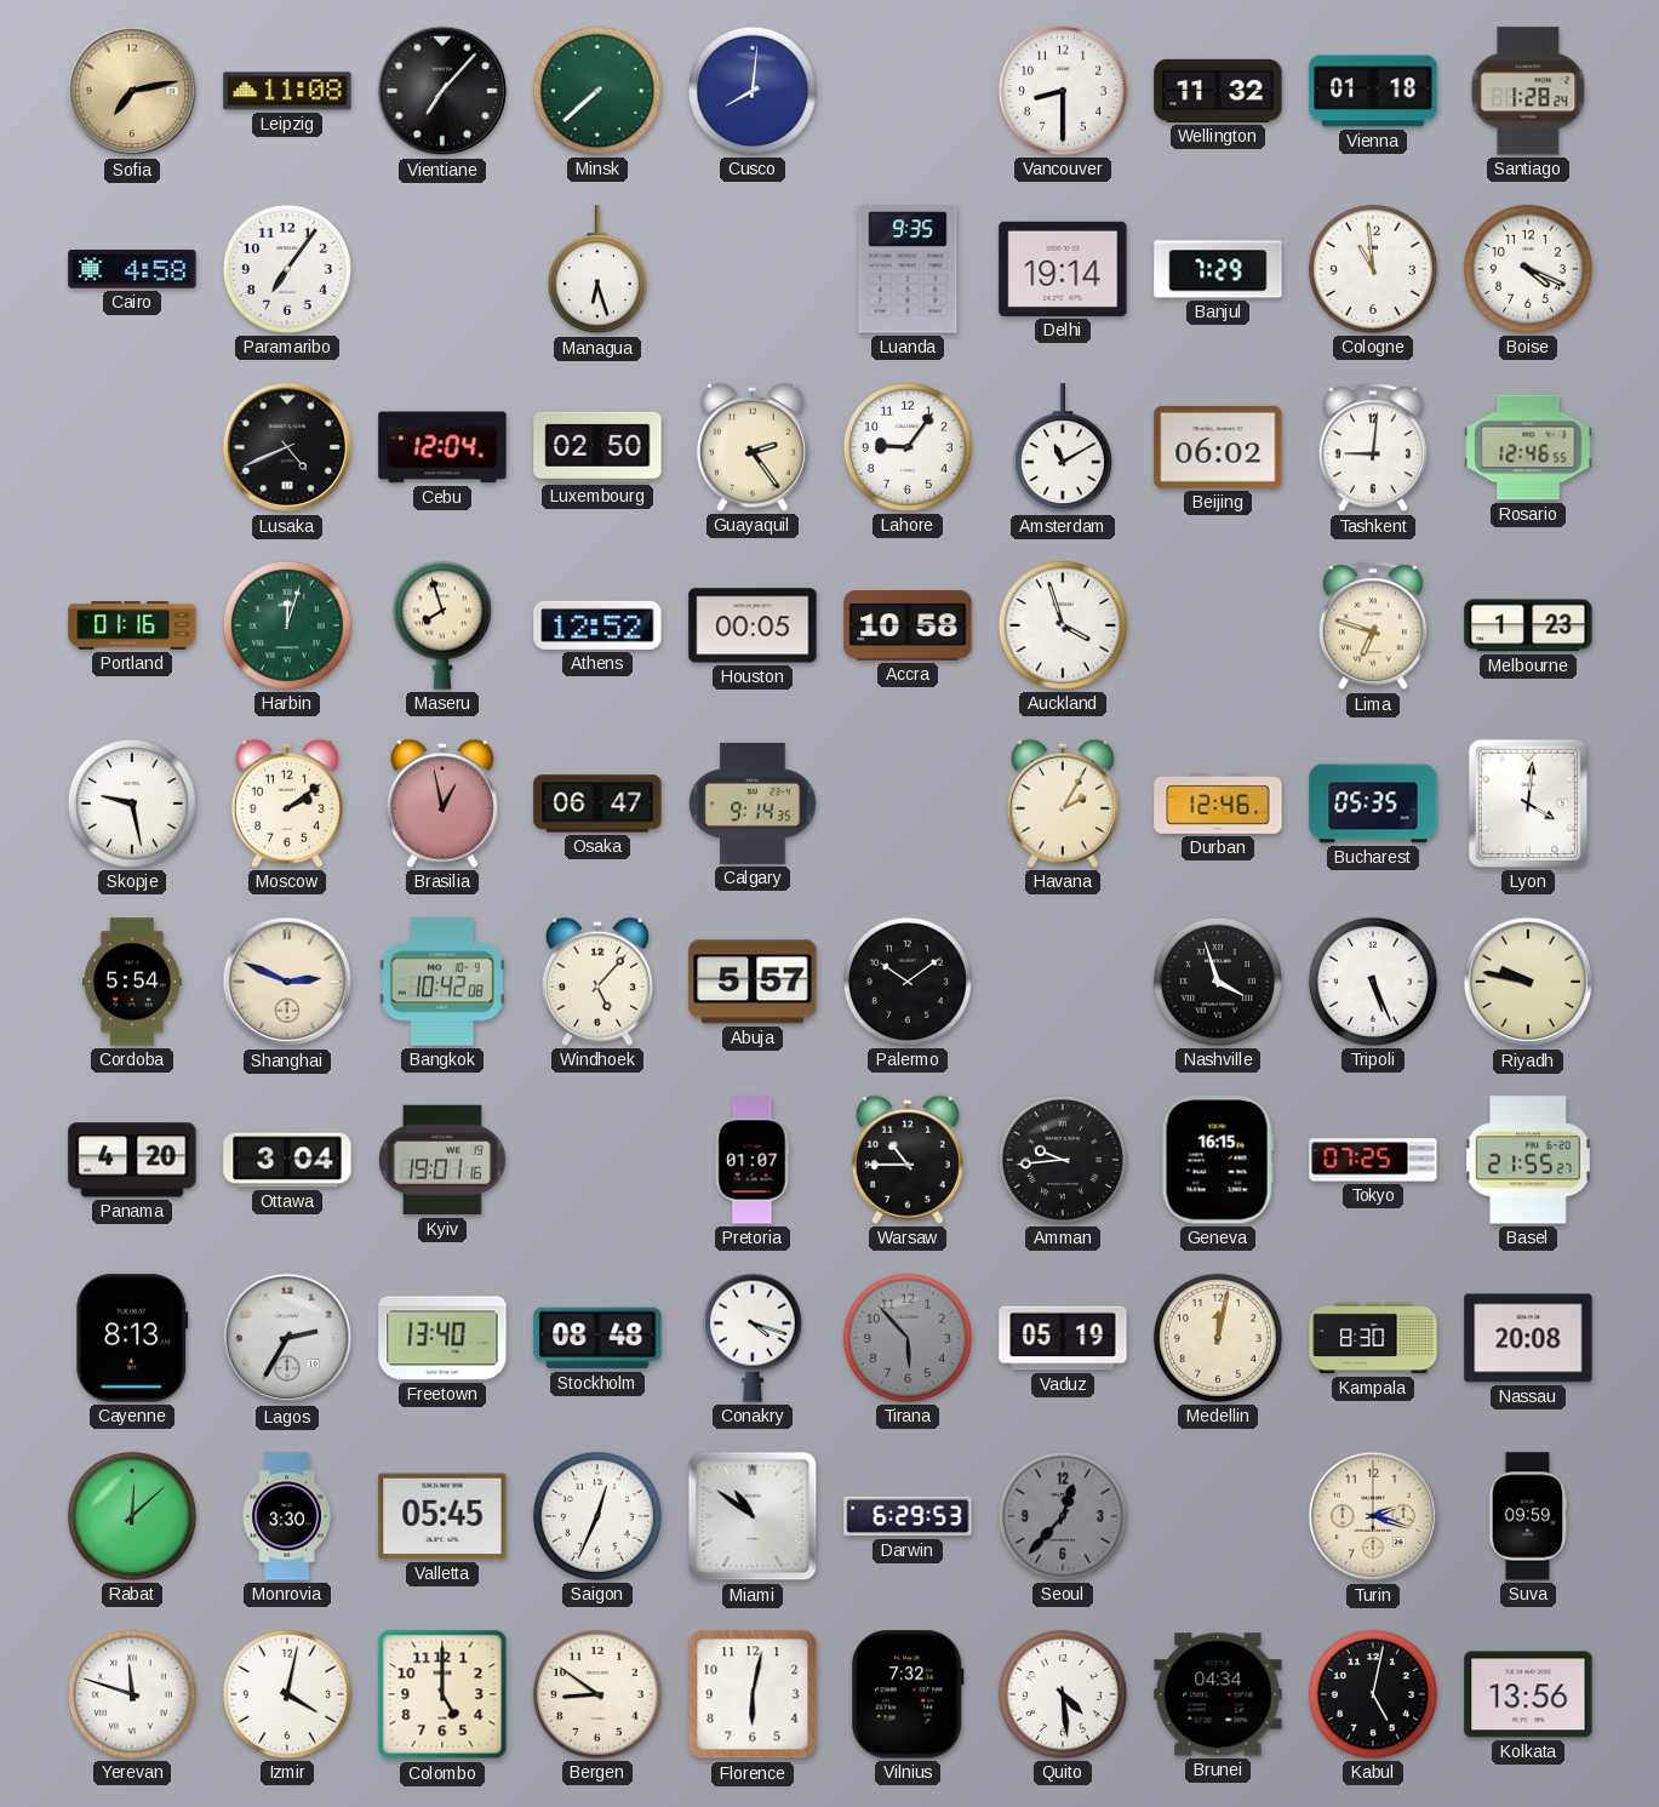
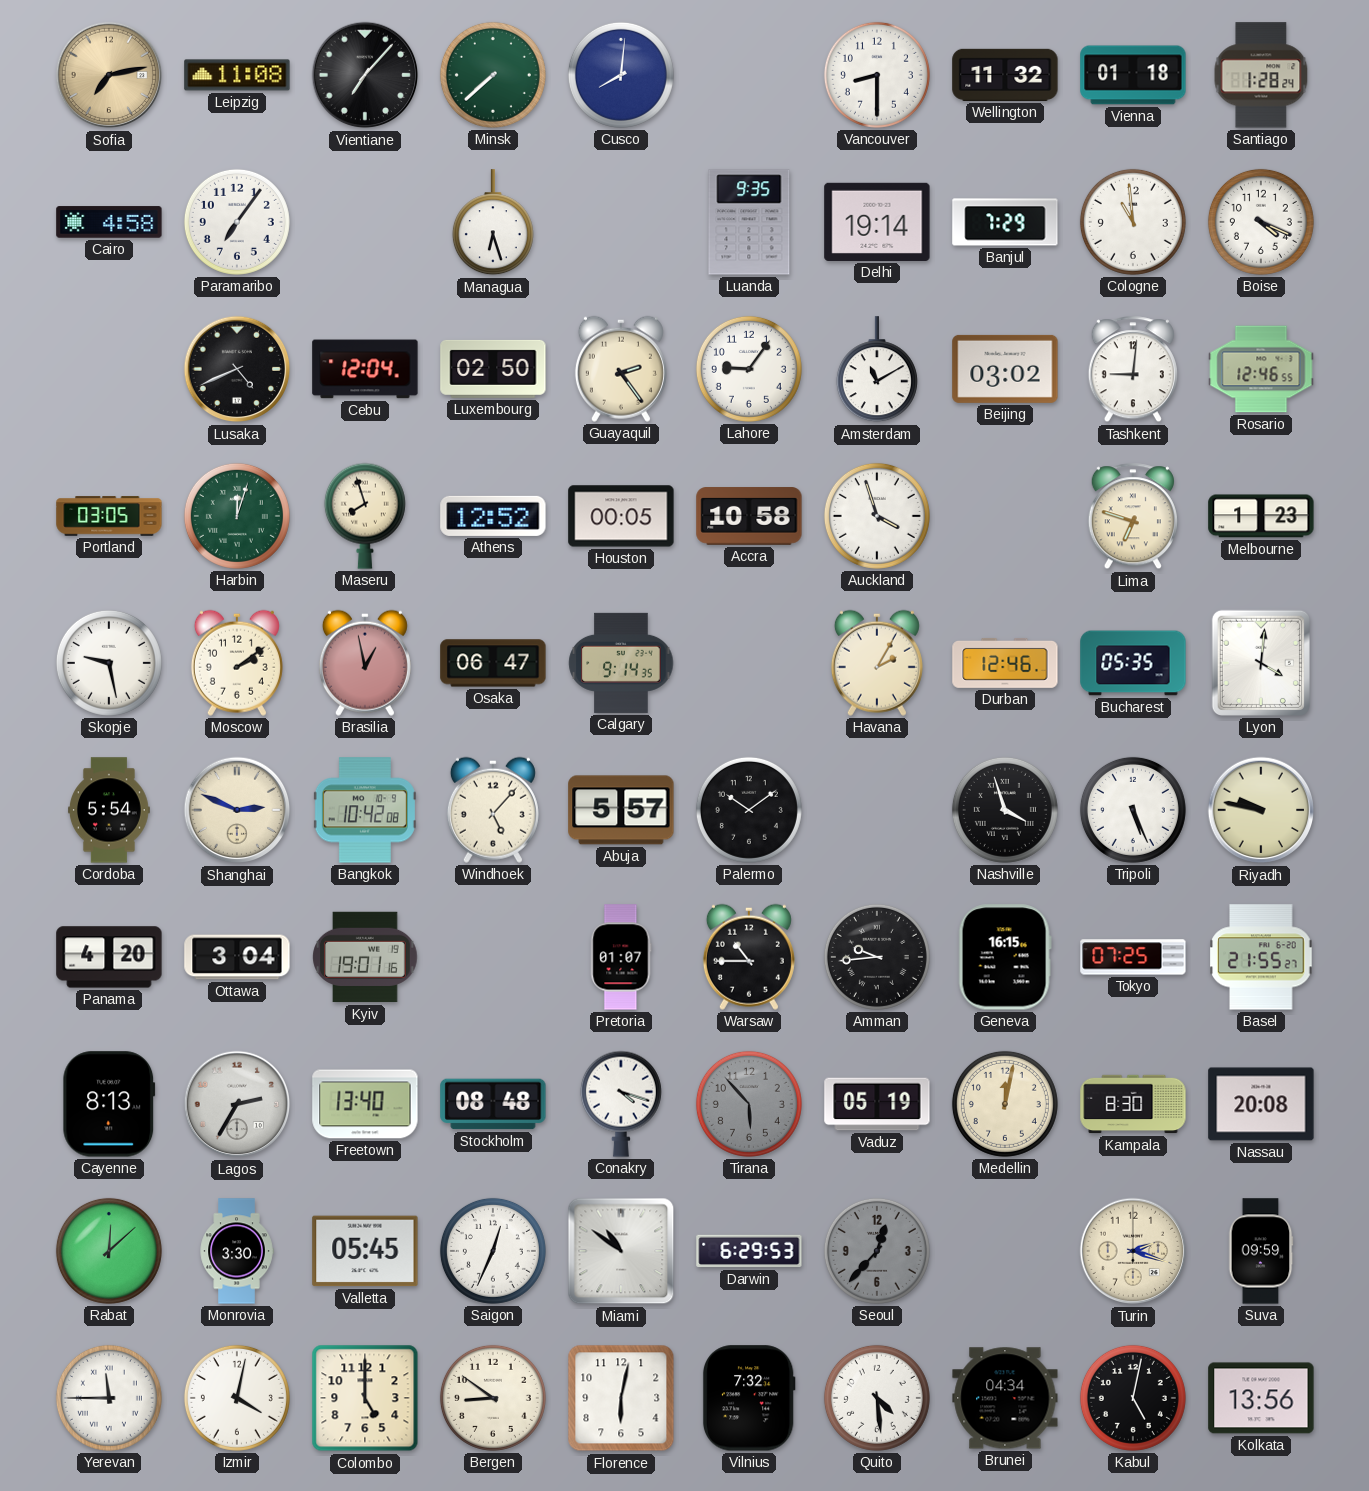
Beijing: 06:02 -> 03:02
Portland: 01:16 -> 03:05
Yerevan: 11:48 -> 11:45
